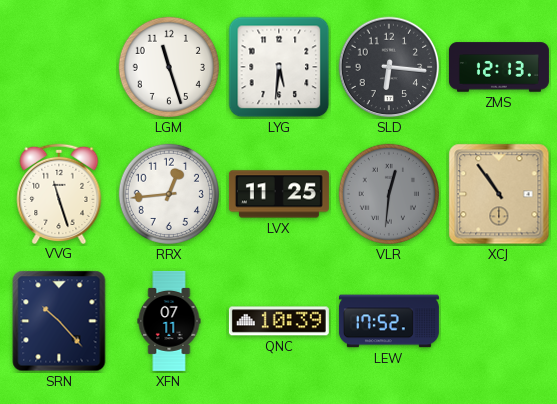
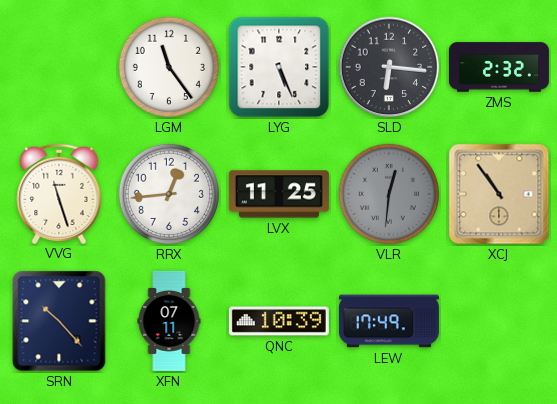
LGM: 11:27 -> 11:24
LYG: 5:31 -> 5:26
ZMS: 12:13 -> 2:32
LEW: 17:52 -> 17:49
